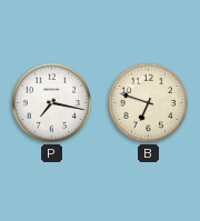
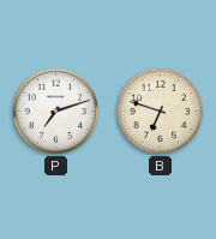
P: 7:17 -> 7:12
